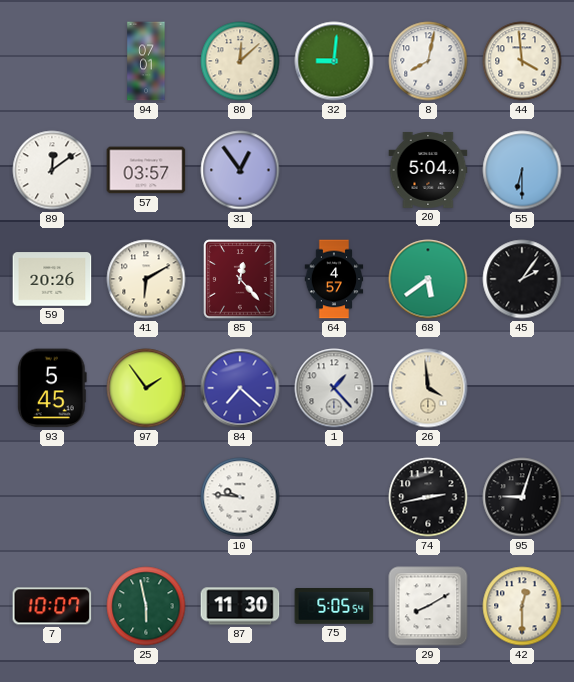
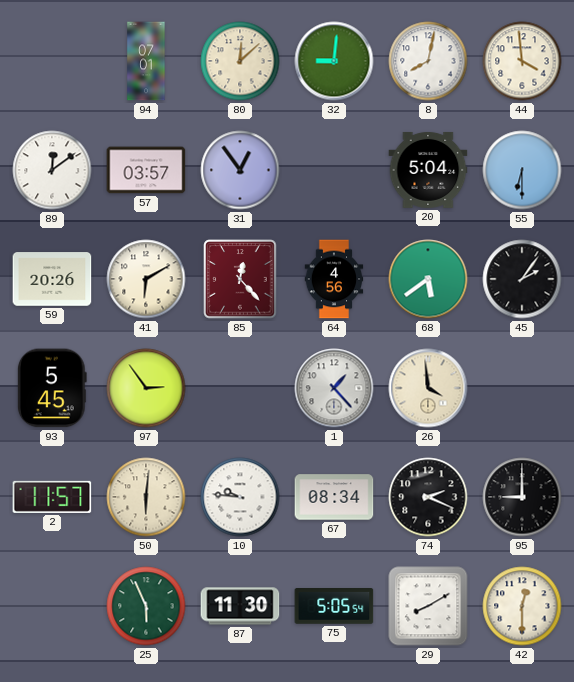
64: 4:57 -> 4:56
97: 1:54 -> 2:54
84: 7:22 -> none
2: none -> 11:57
50: none -> 6:01
67: none -> 08:34
74: 2:43 -> 2:19
95: 9:03 -> 9:00
7: 10:07 -> none
25: 5:58 -> 5:56
